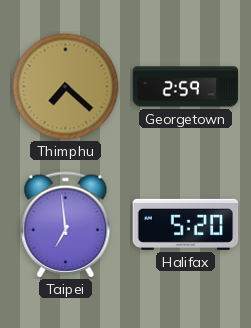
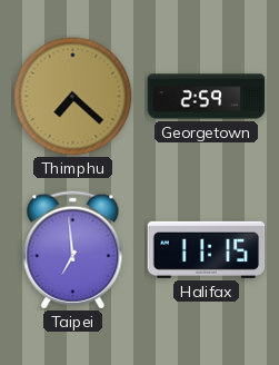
Halifax: 5:20 -> 11:15
